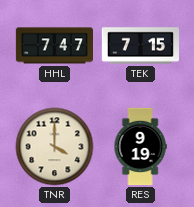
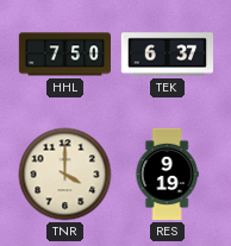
HHL: 7:47 -> 7:50
TEK: 7:15 -> 6:37
